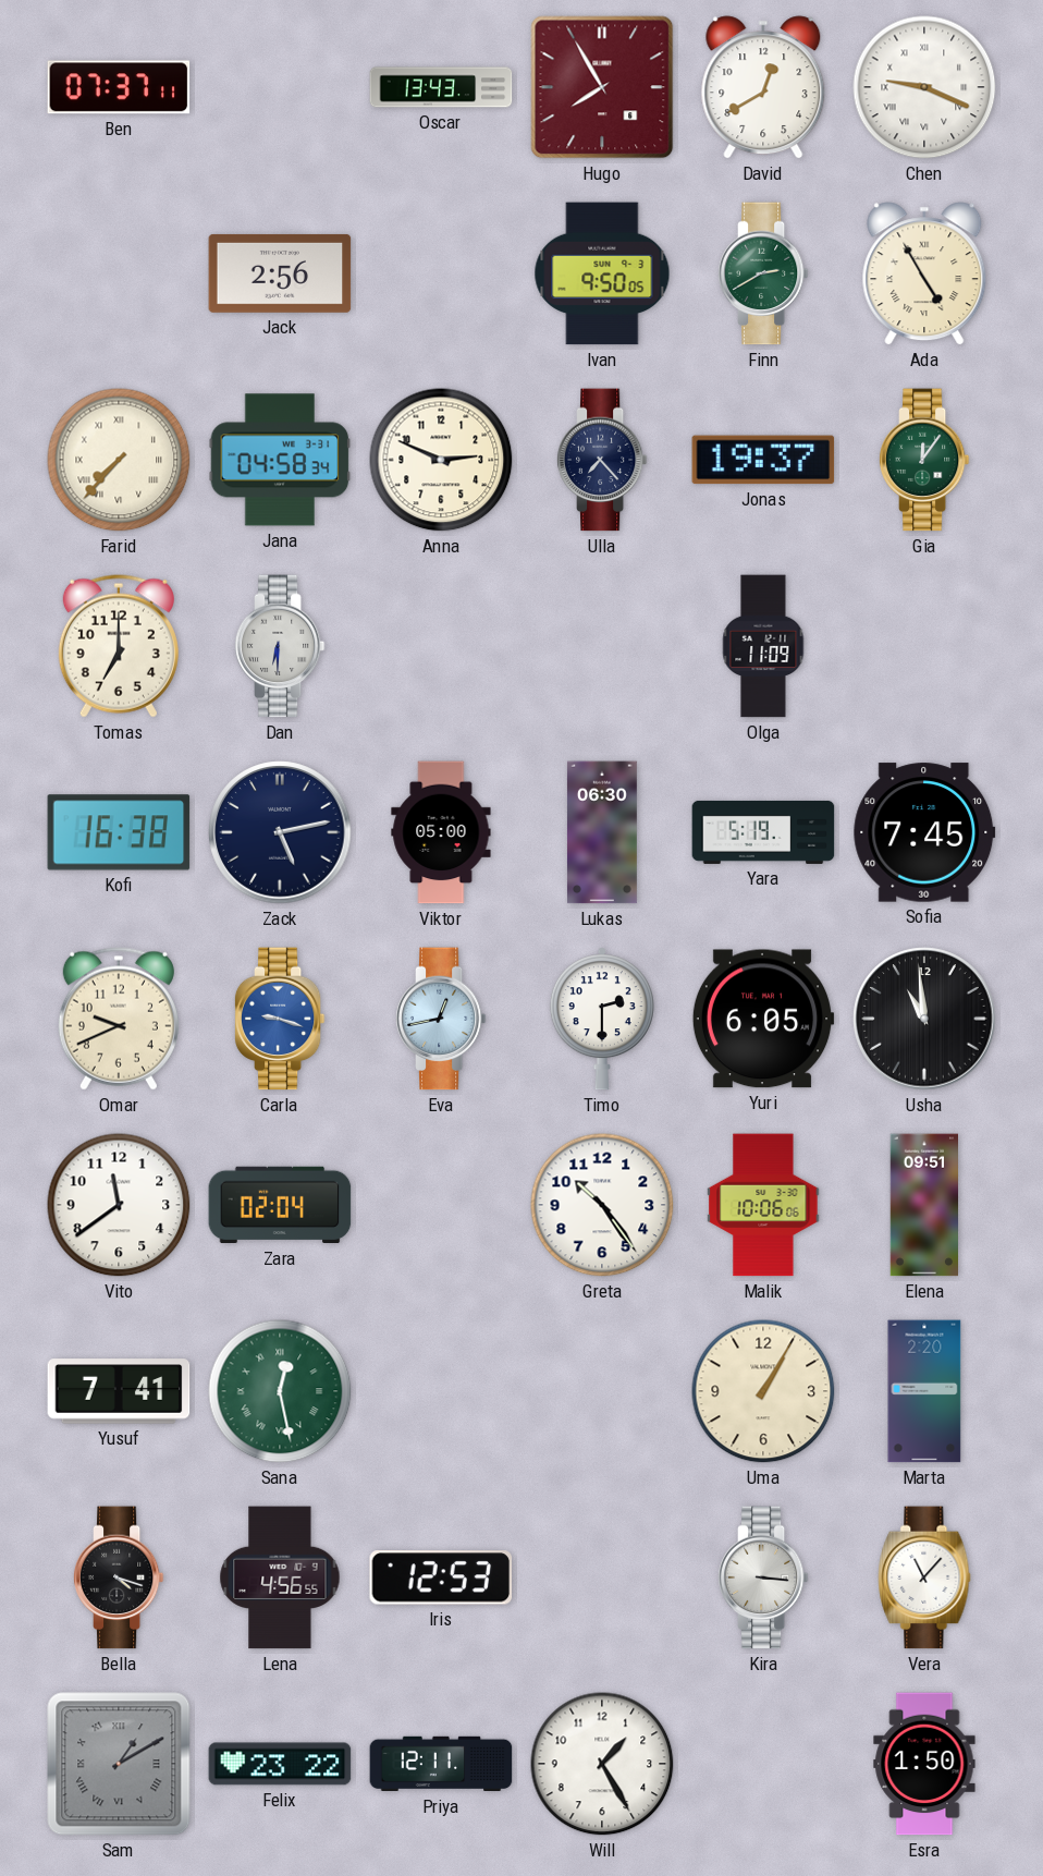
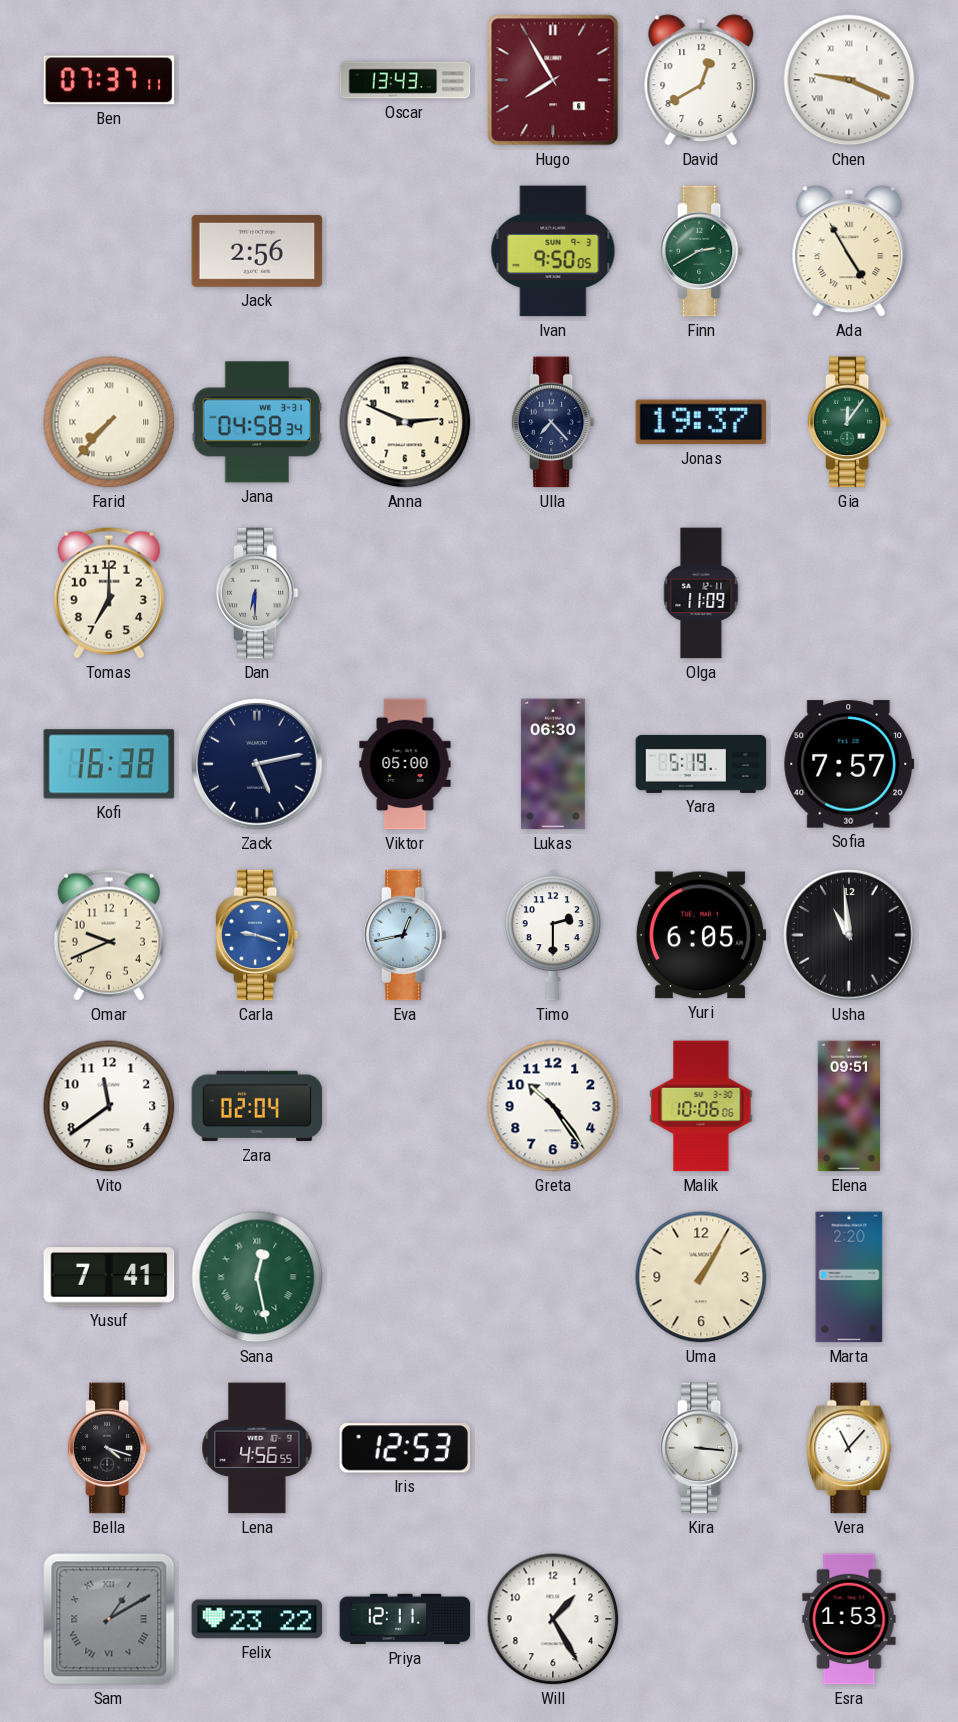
Sofia: 7:45 -> 7:57
Esra: 1:50 -> 1:53
